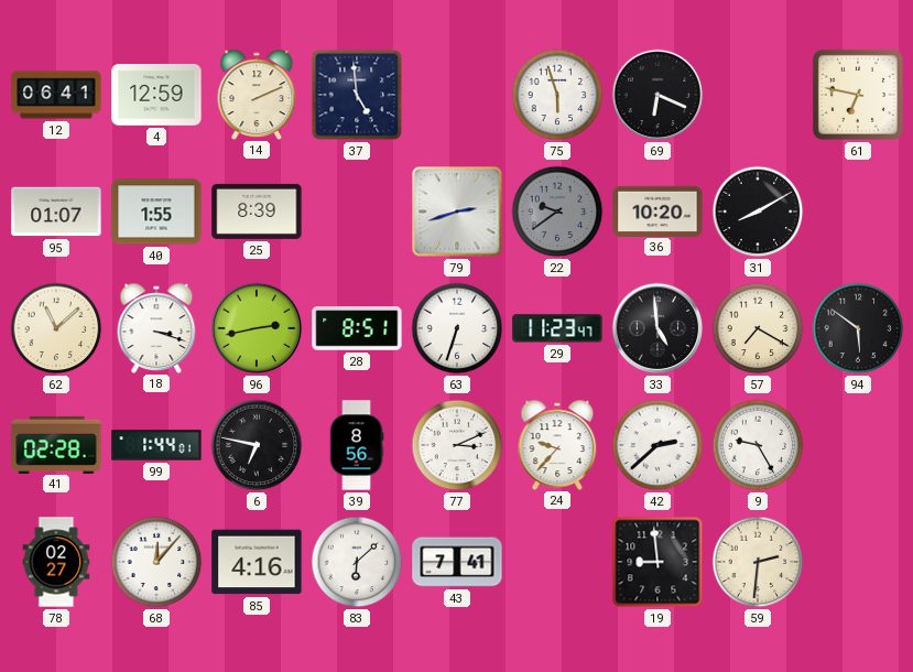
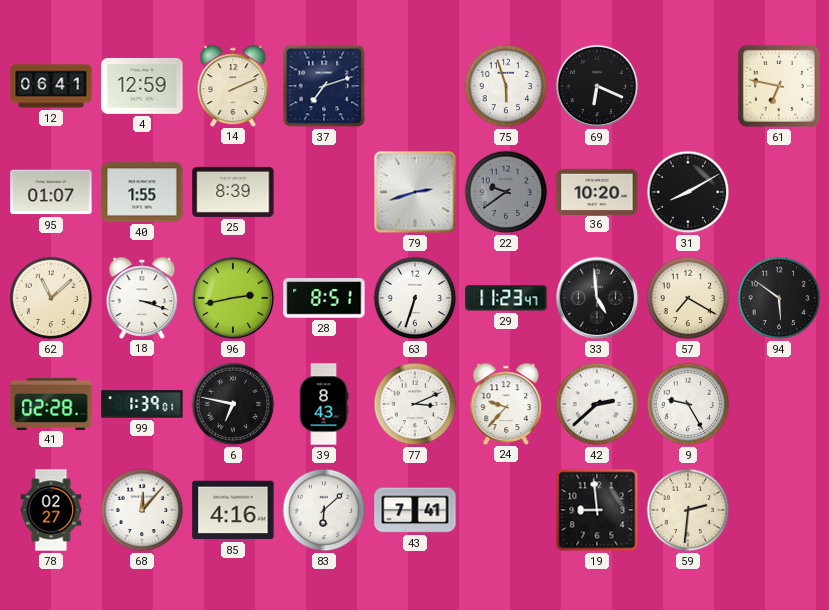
37: 4:59 -> 7:12
99: 1:44 -> 1:39
39: 8:56 -> 8:43
